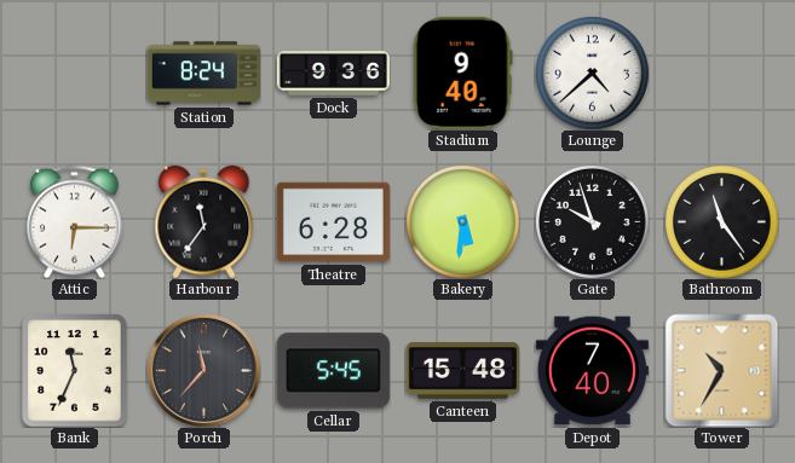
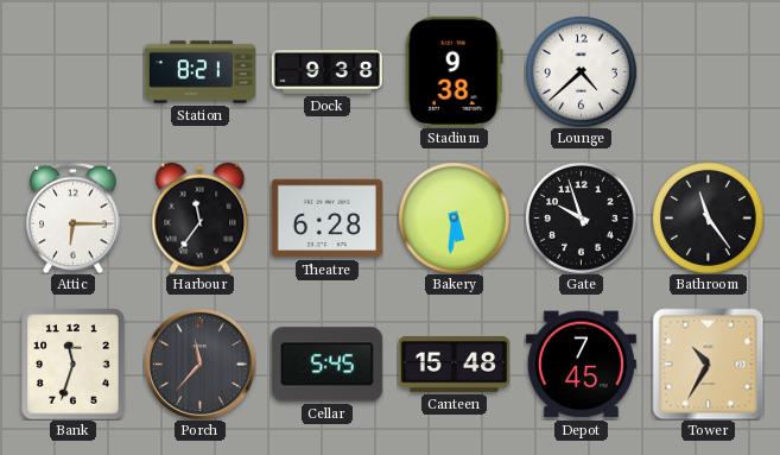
Station: 8:24 -> 8:21
Dock: 9:36 -> 9:38
Stadium: 9:40 -> 9:38
Bank: 11:34 -> 11:33
Depot: 7:40 -> 7:45
